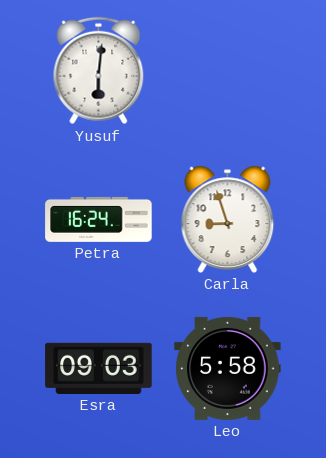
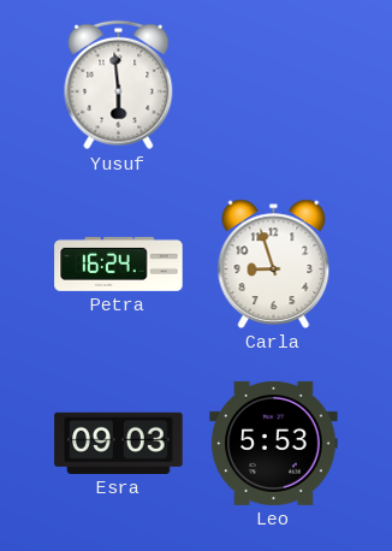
Yusuf: 6:01 -> 5:59
Leo: 5:58 -> 5:53
